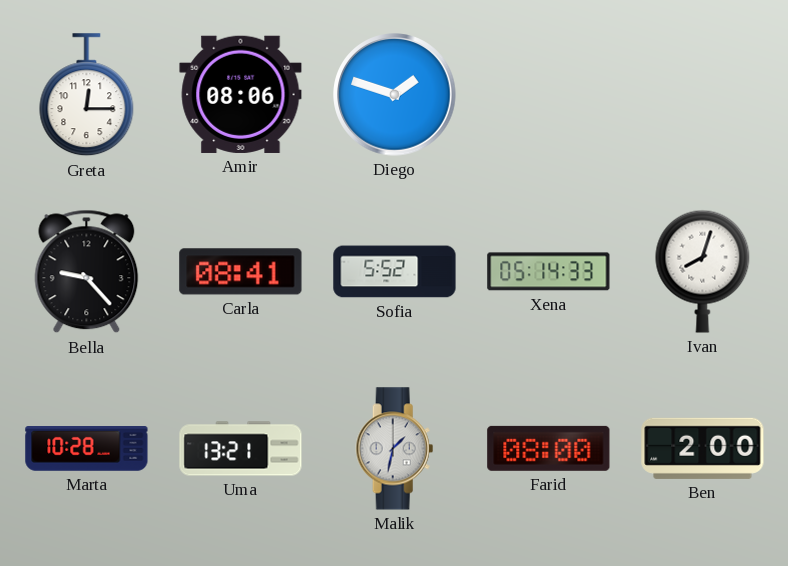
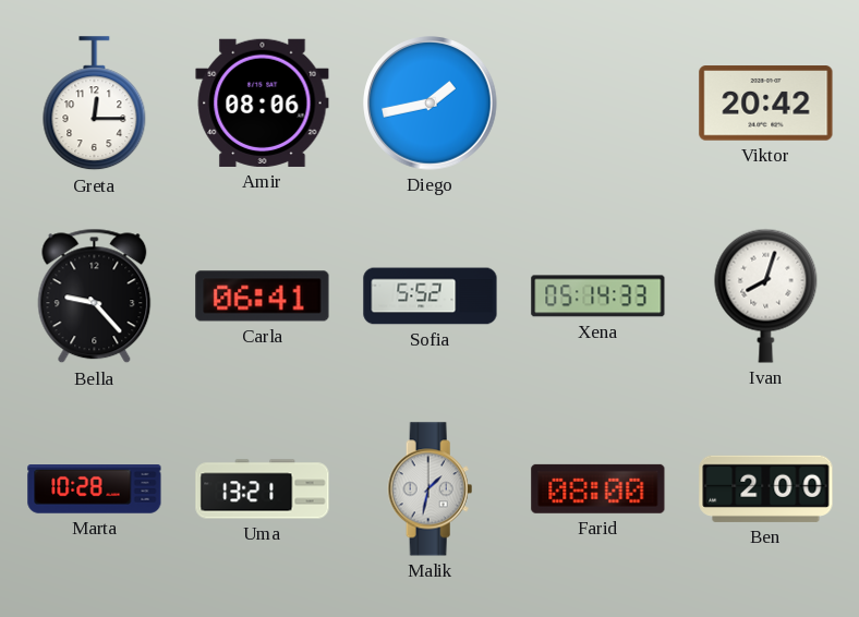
Diego: 1:48 -> 1:43
Viktor: none -> 20:42
Carla: 08:41 -> 06:41
